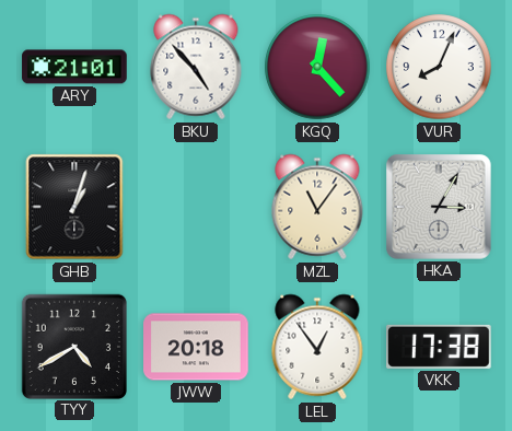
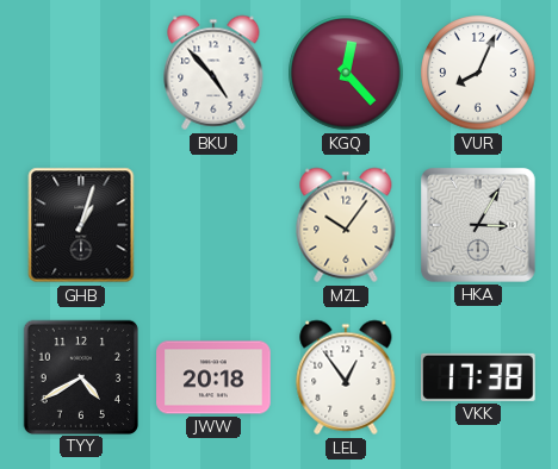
ARY: 21:01 -> none
MZL: 11:06 -> 10:06
